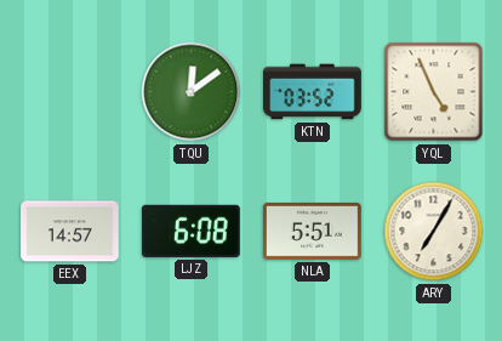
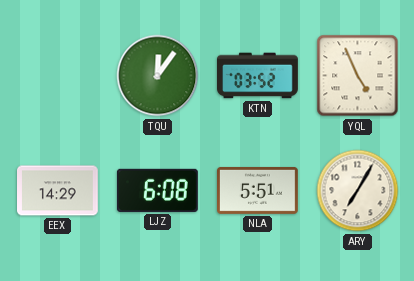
TQU: 12:09 -> 12:06
EEX: 14:57 -> 14:29
